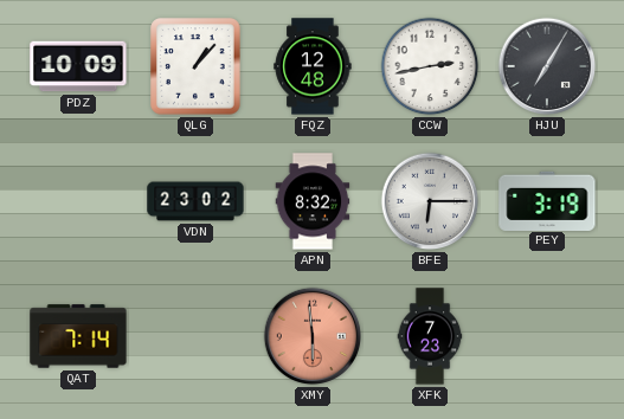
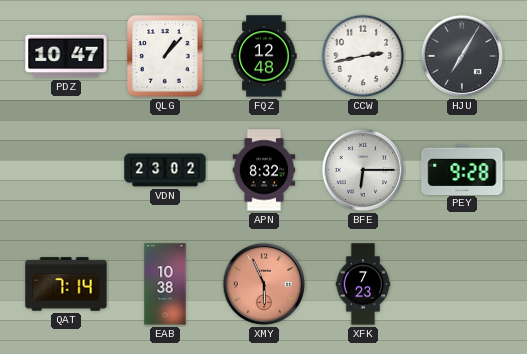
PDZ: 10:09 -> 10:47
PEY: 3:19 -> 9:28
EAB: none -> 10:38
XMY: 5:59 -> 5:56
